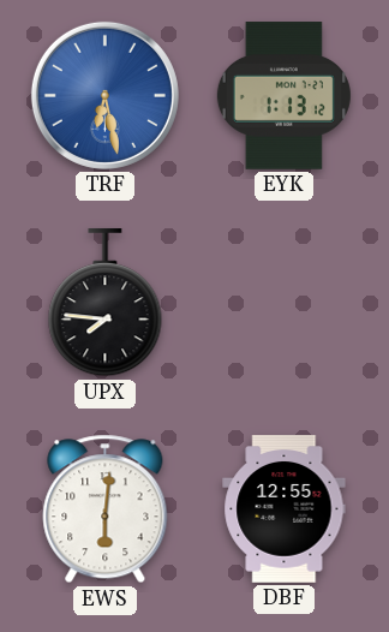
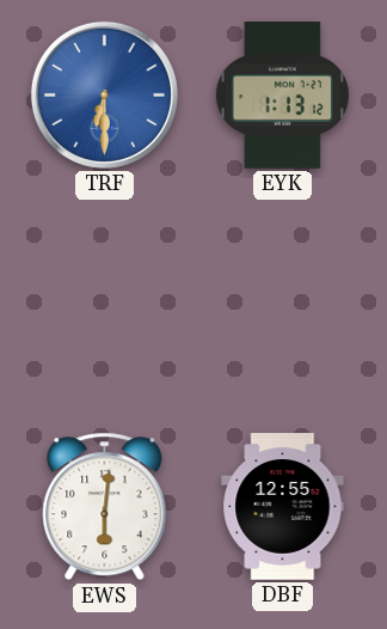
TRF: 6:28 -> 6:30
UPX: 7:46 -> none
